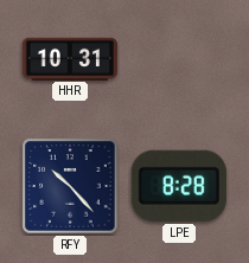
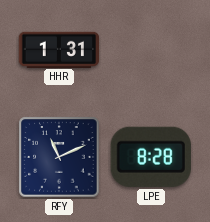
HHR: 10:31 -> 1:31
RFY: 10:23 -> 11:11
